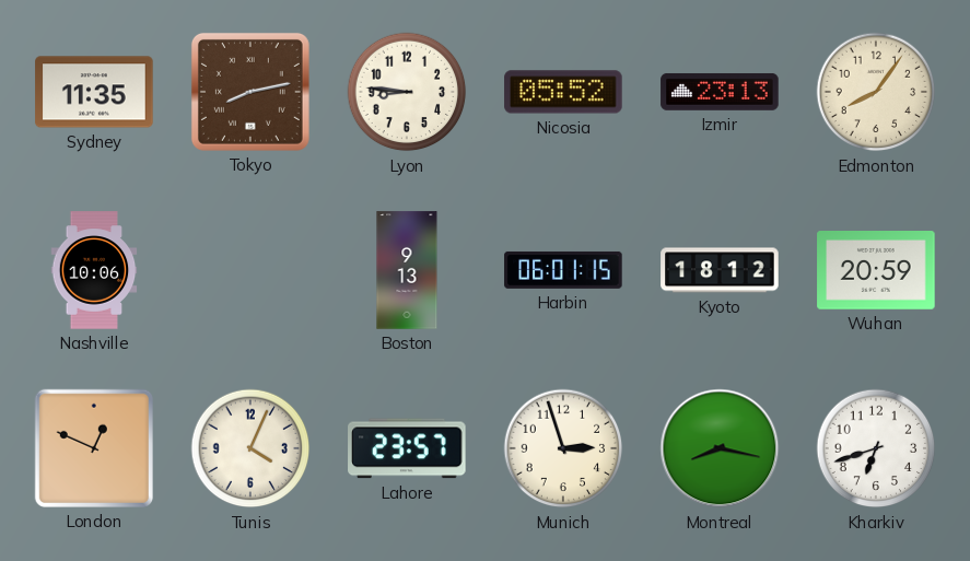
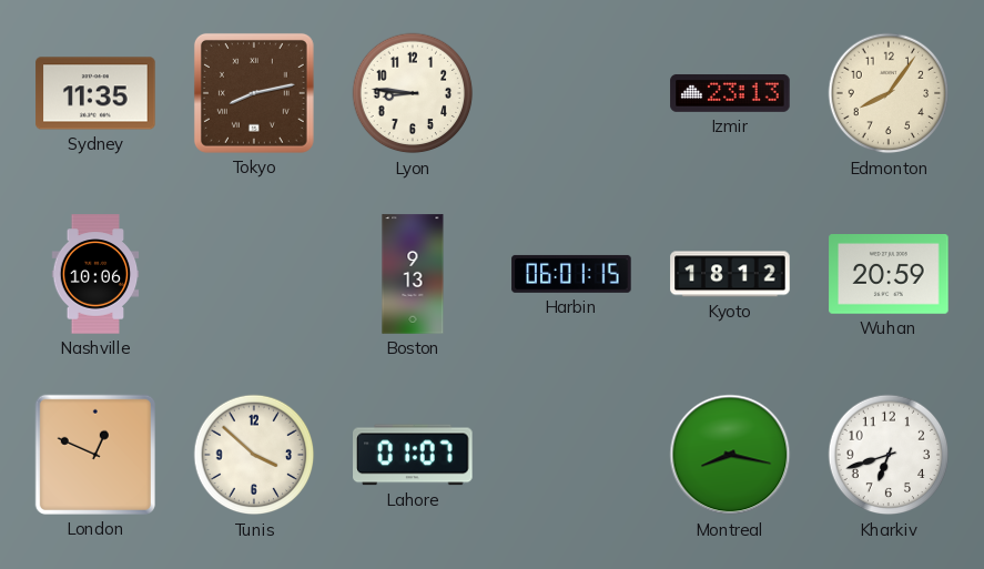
Nicosia: 05:52 -> none
Tunis: 4:04 -> 3:52
Lahore: 23:57 -> 01:07
Munich: 2:57 -> none
